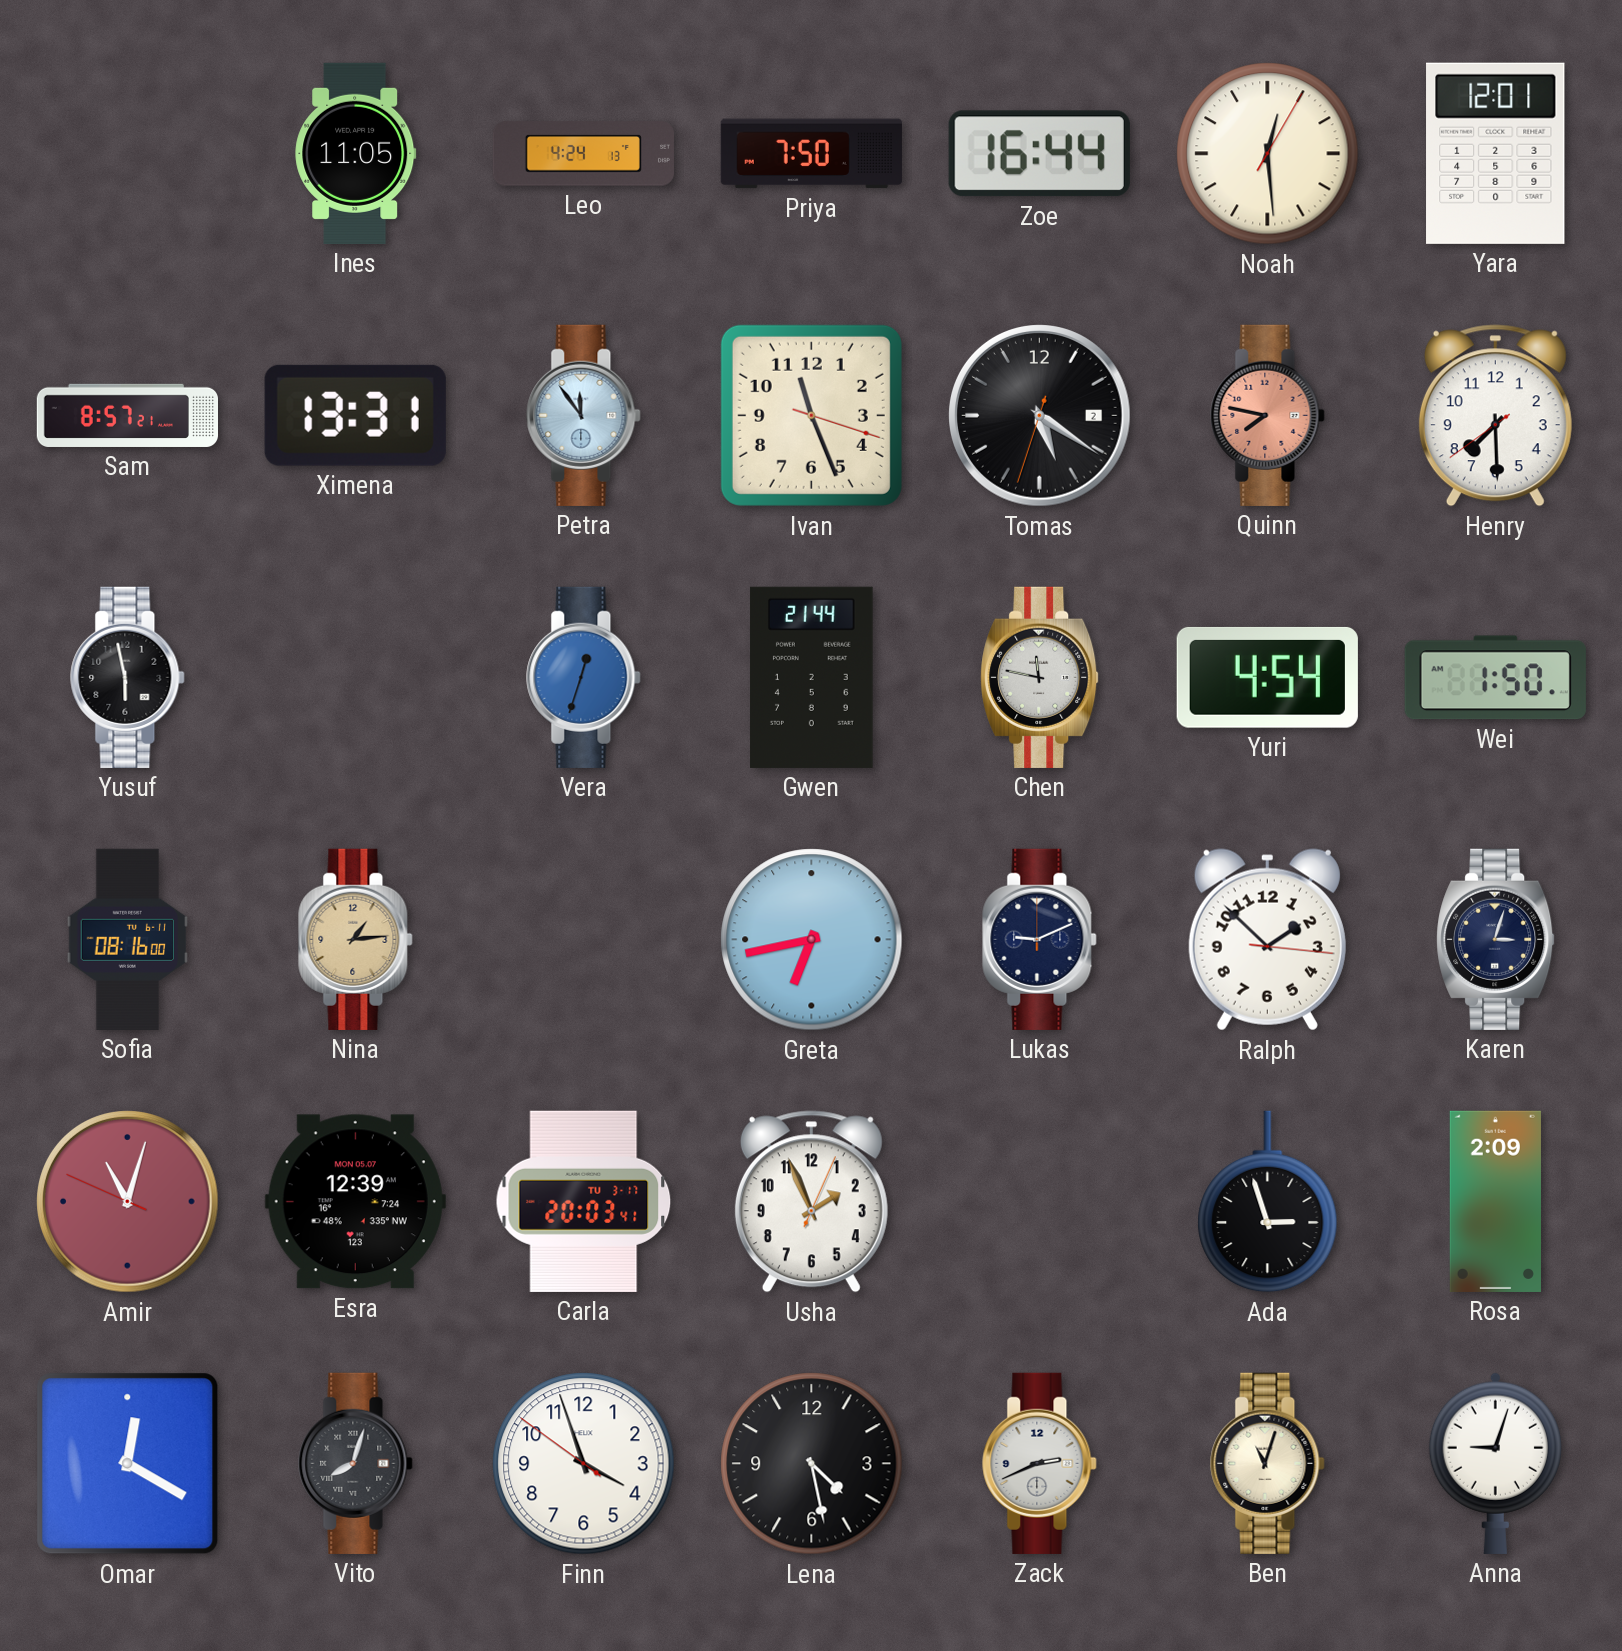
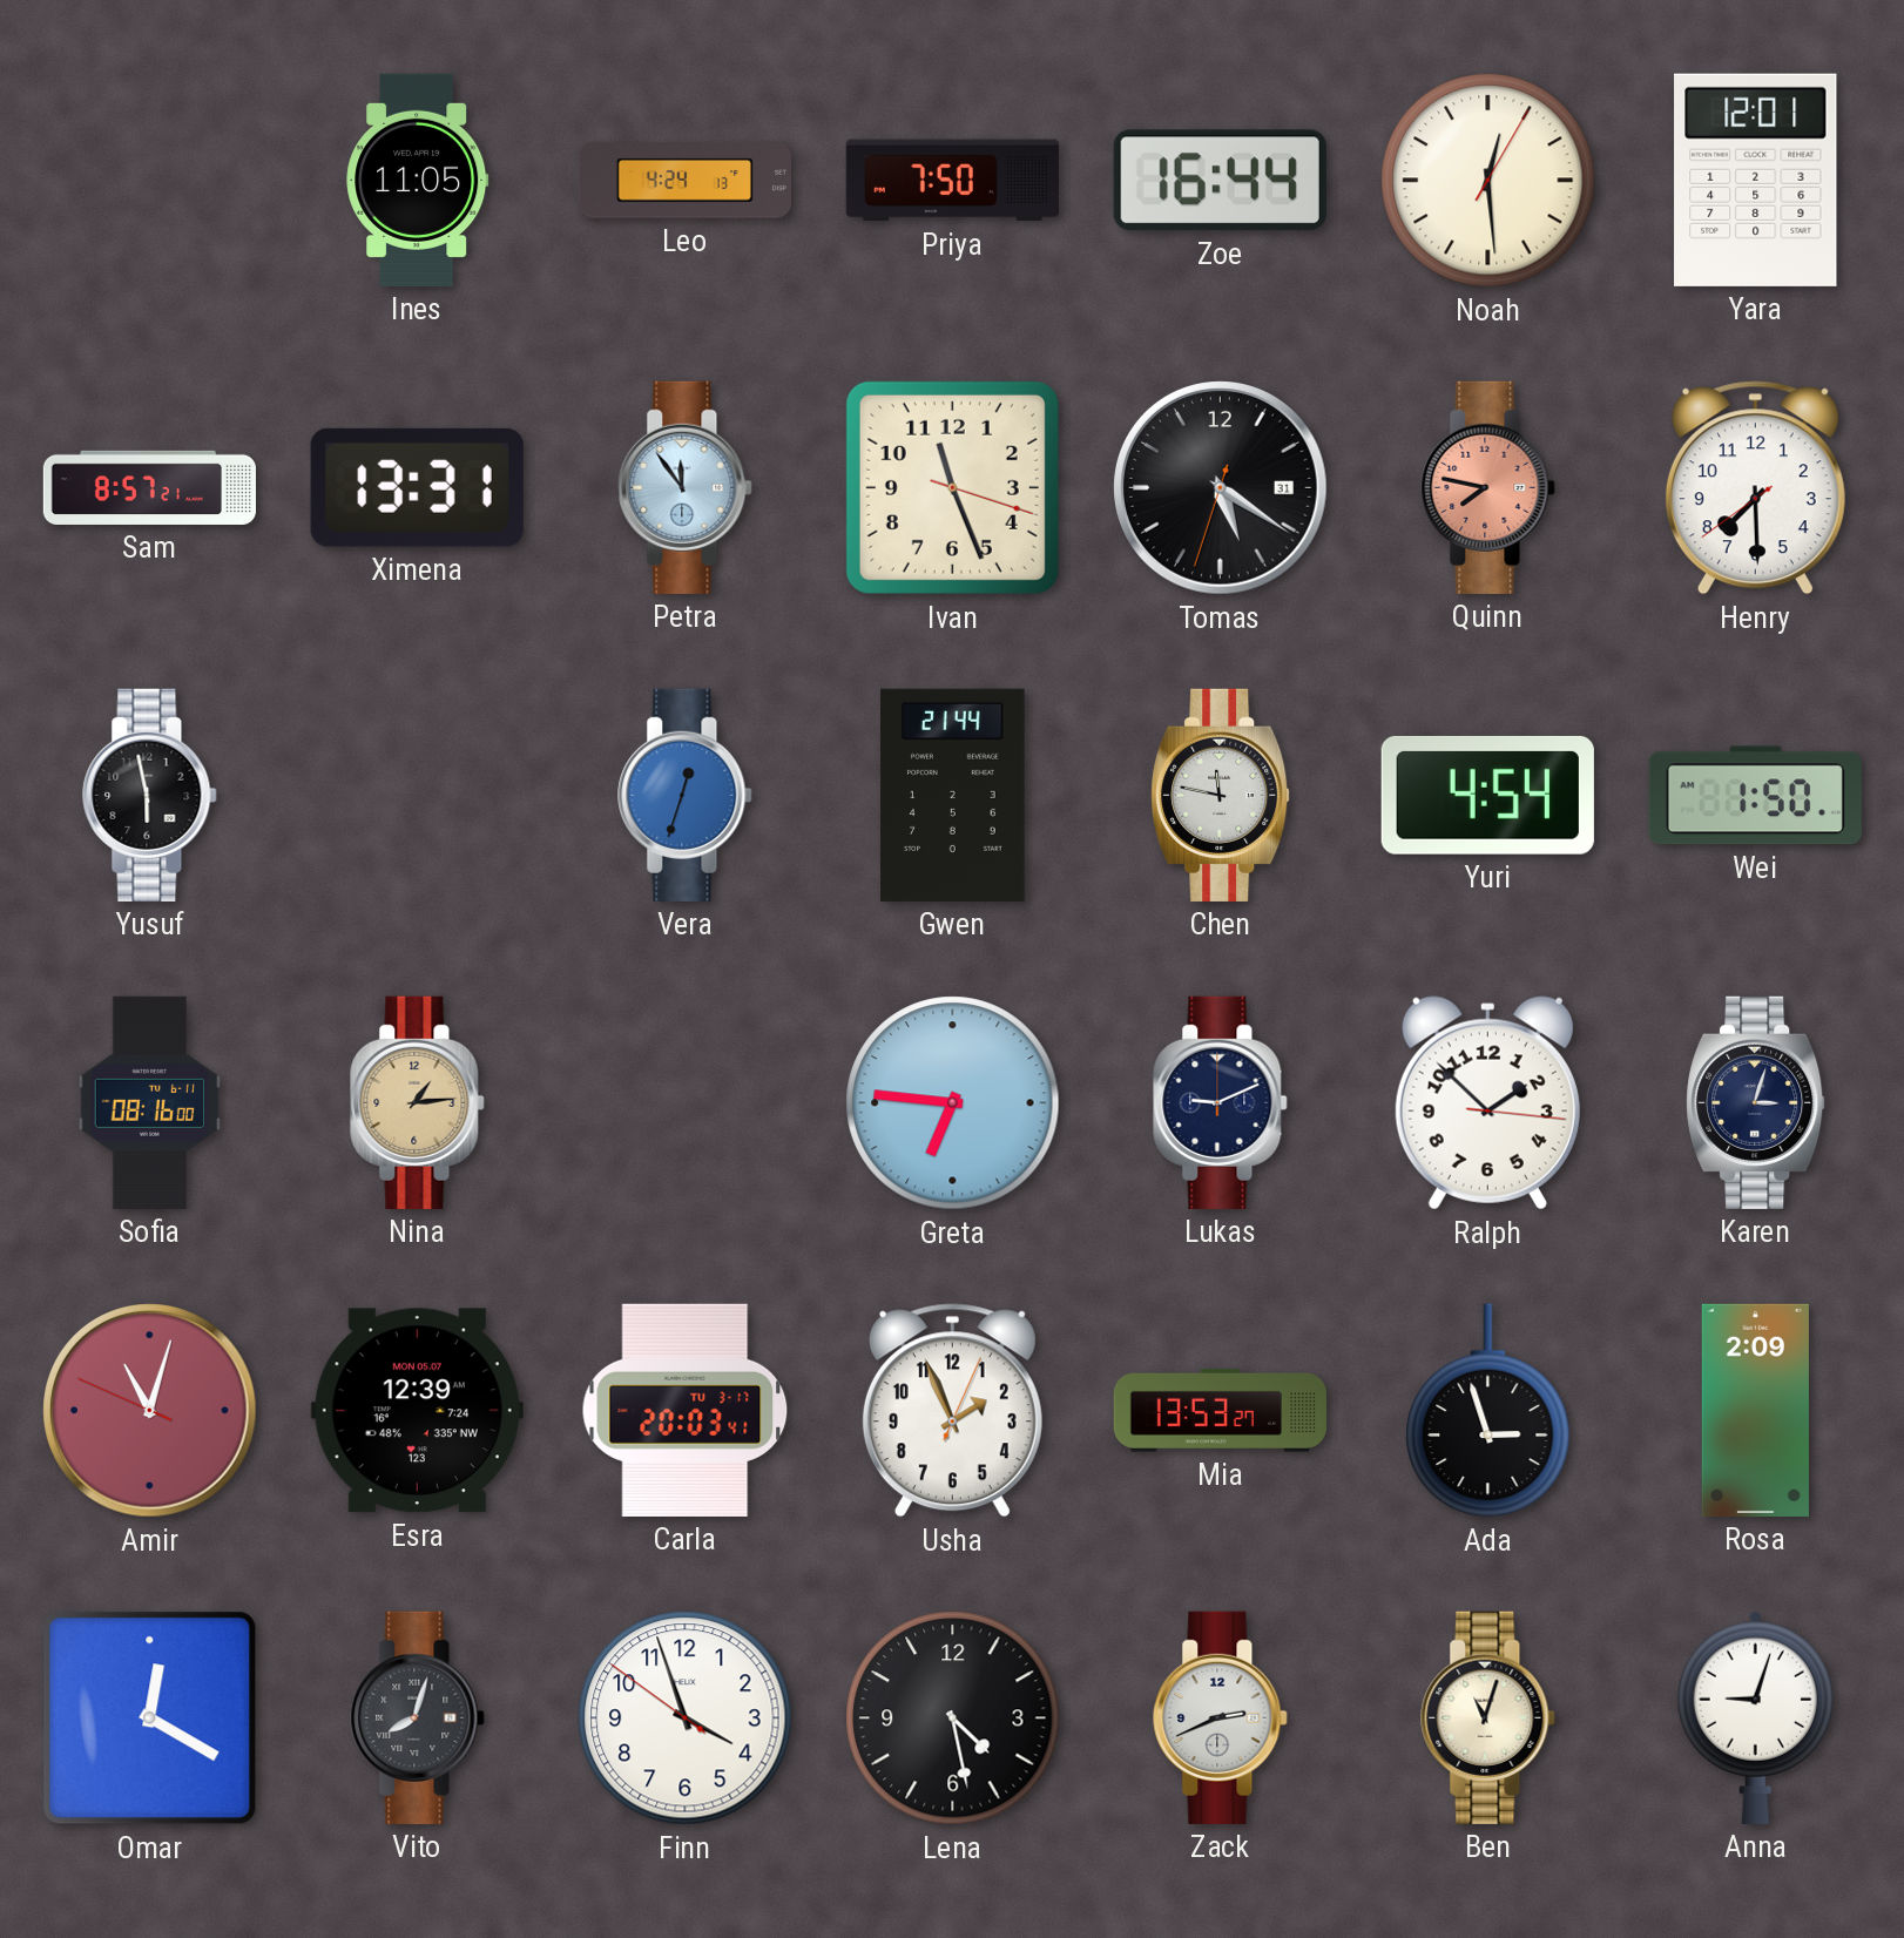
Tomas date: 2 -> 31
Greta: 6:43 -> 6:46
Mia: none -> 13:53
